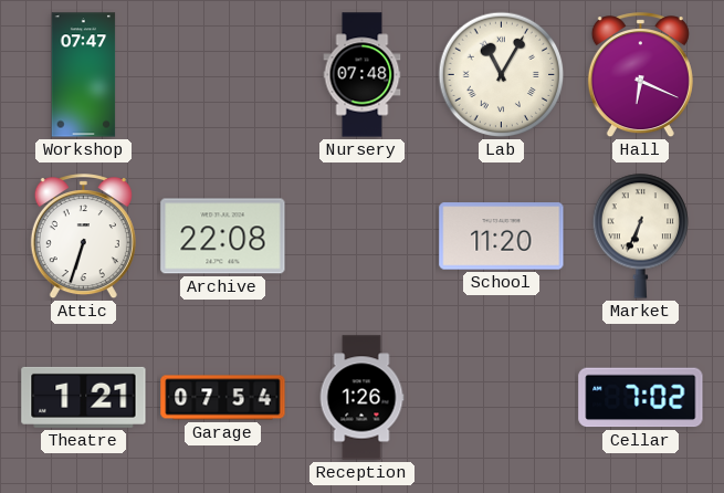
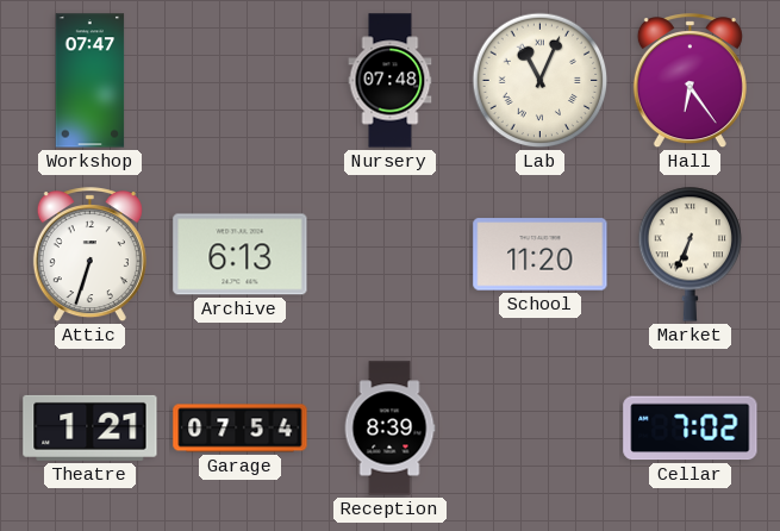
Lab: 11:05 -> 11:04
Hall: 6:19 -> 6:24
Archive: 22:08 -> 6:13
Reception: 1:26 -> 8:39
